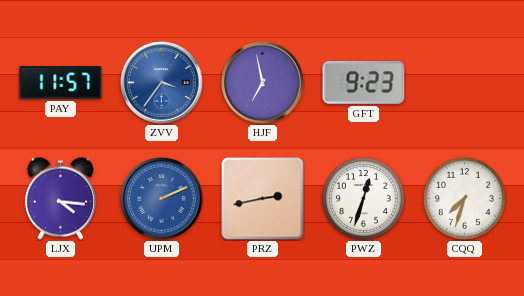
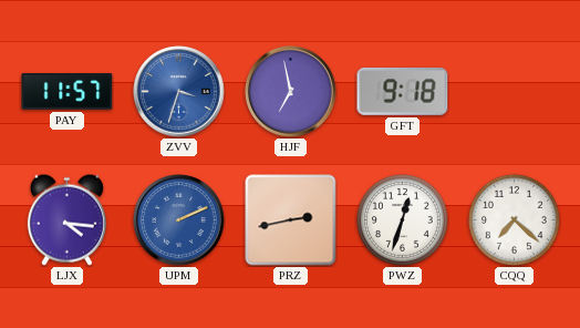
ZVV: 3:36 -> 3:33
GFT: 9:23 -> 9:18
CQQ: 7:33 -> 7:22
